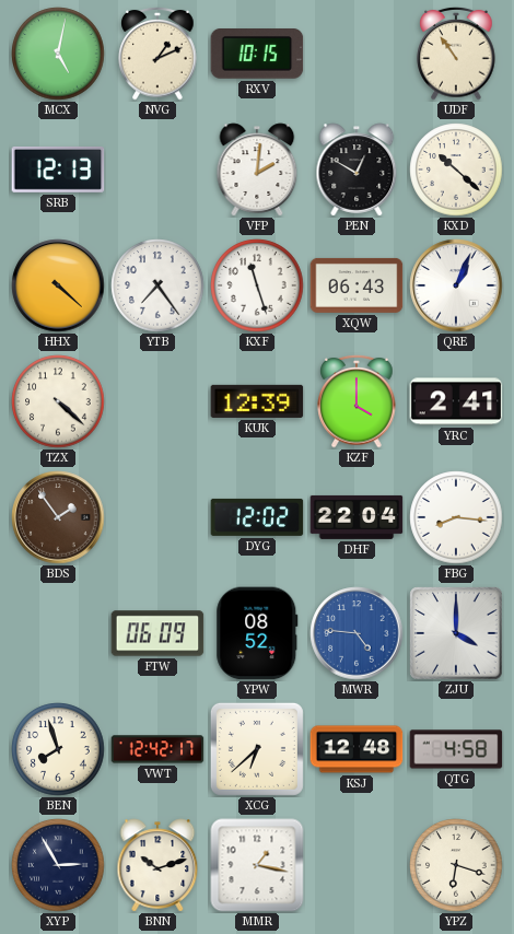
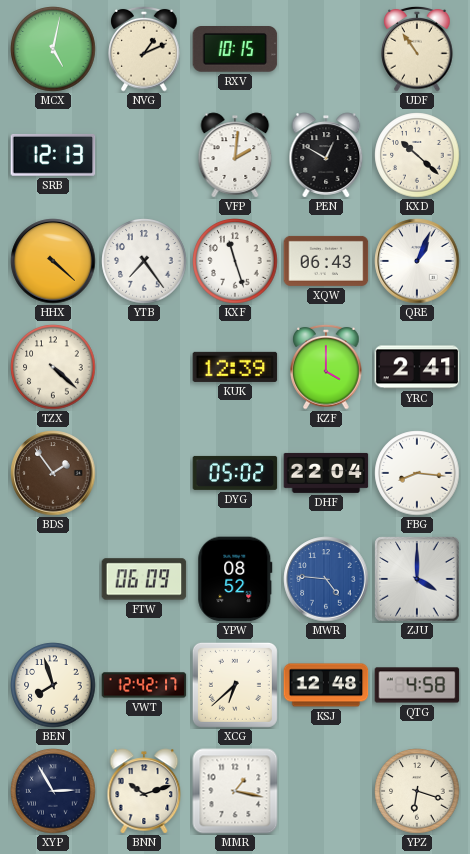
DYG: 12:02 -> 05:02
